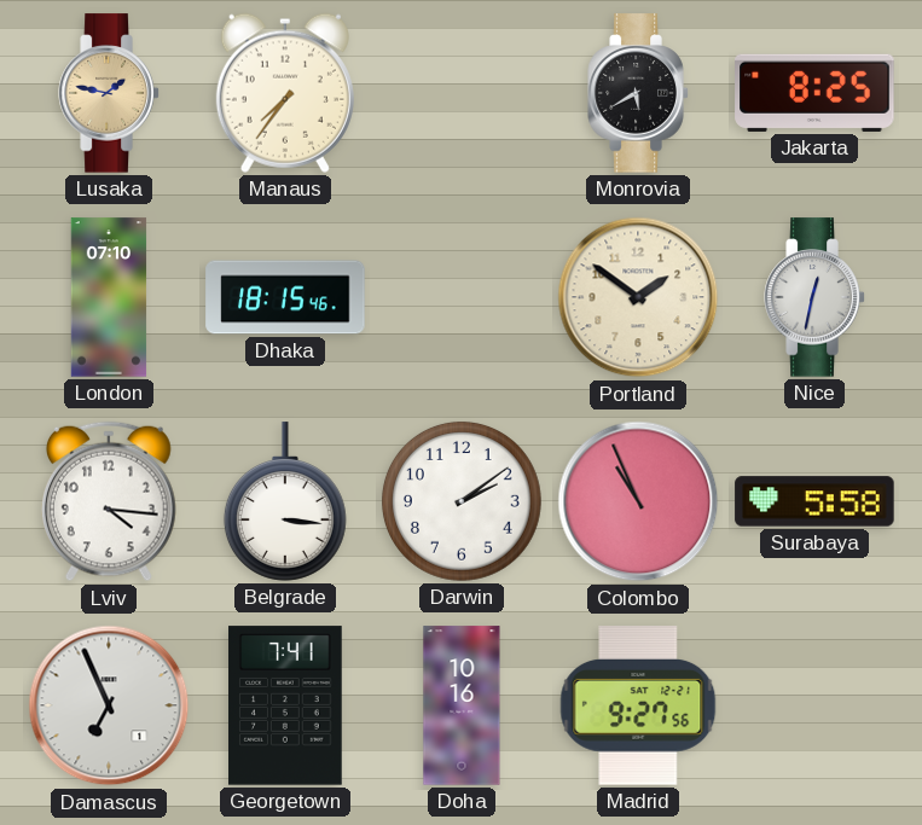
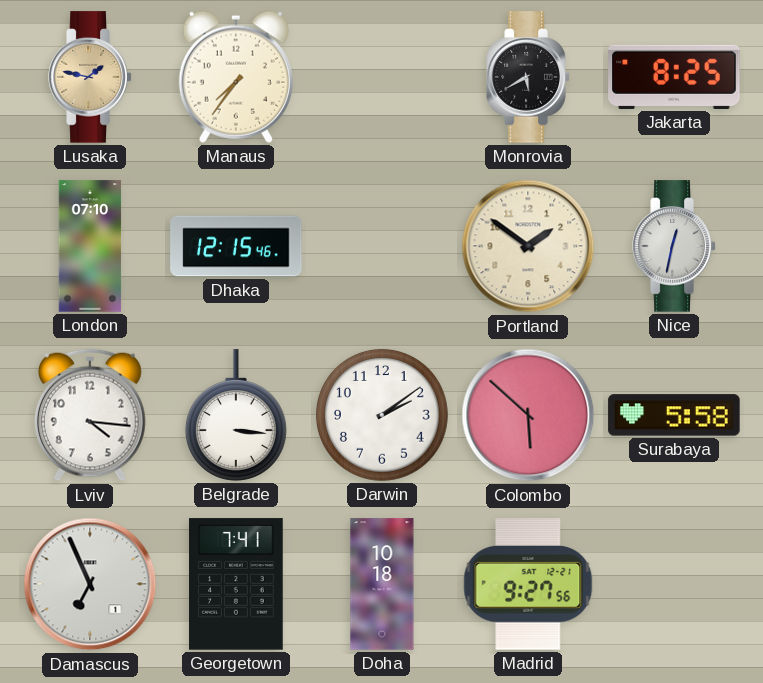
Dhaka: 18:15 -> 12:15
Colombo: 10:56 -> 5:52
Doha: 10:16 -> 10:18
